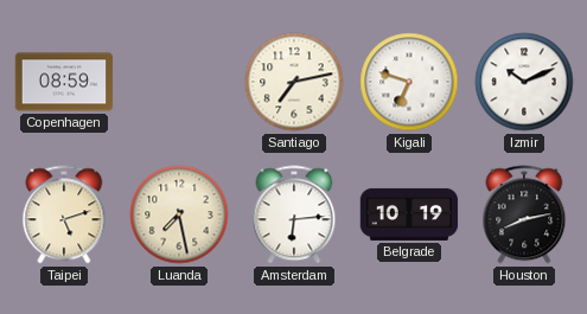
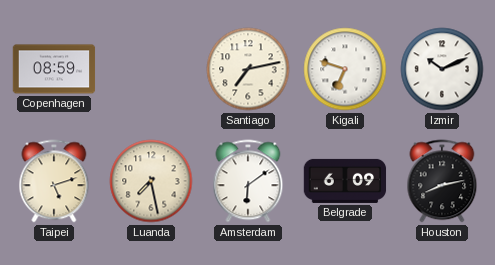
Amsterdam: 6:14 -> 6:09
Belgrade: 10:19 -> 6:09
